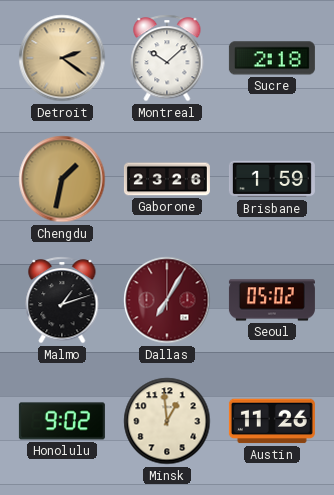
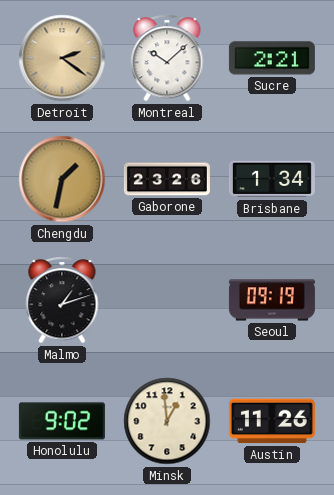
Sucre: 2:18 -> 2:21
Brisbane: 1:59 -> 1:34
Dallas: 7:05 -> none
Seoul: 05:02 -> 09:19
